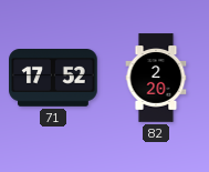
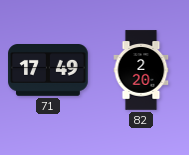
71: 17:52 -> 17:49
